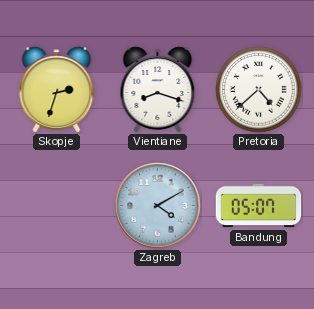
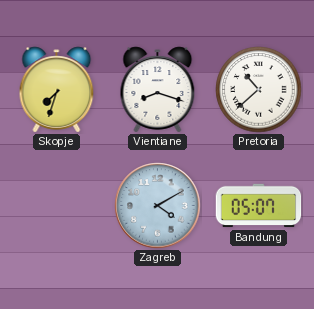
Skopje: 2:33 -> 7:33
Pretoria: 4:38 -> 10:38
